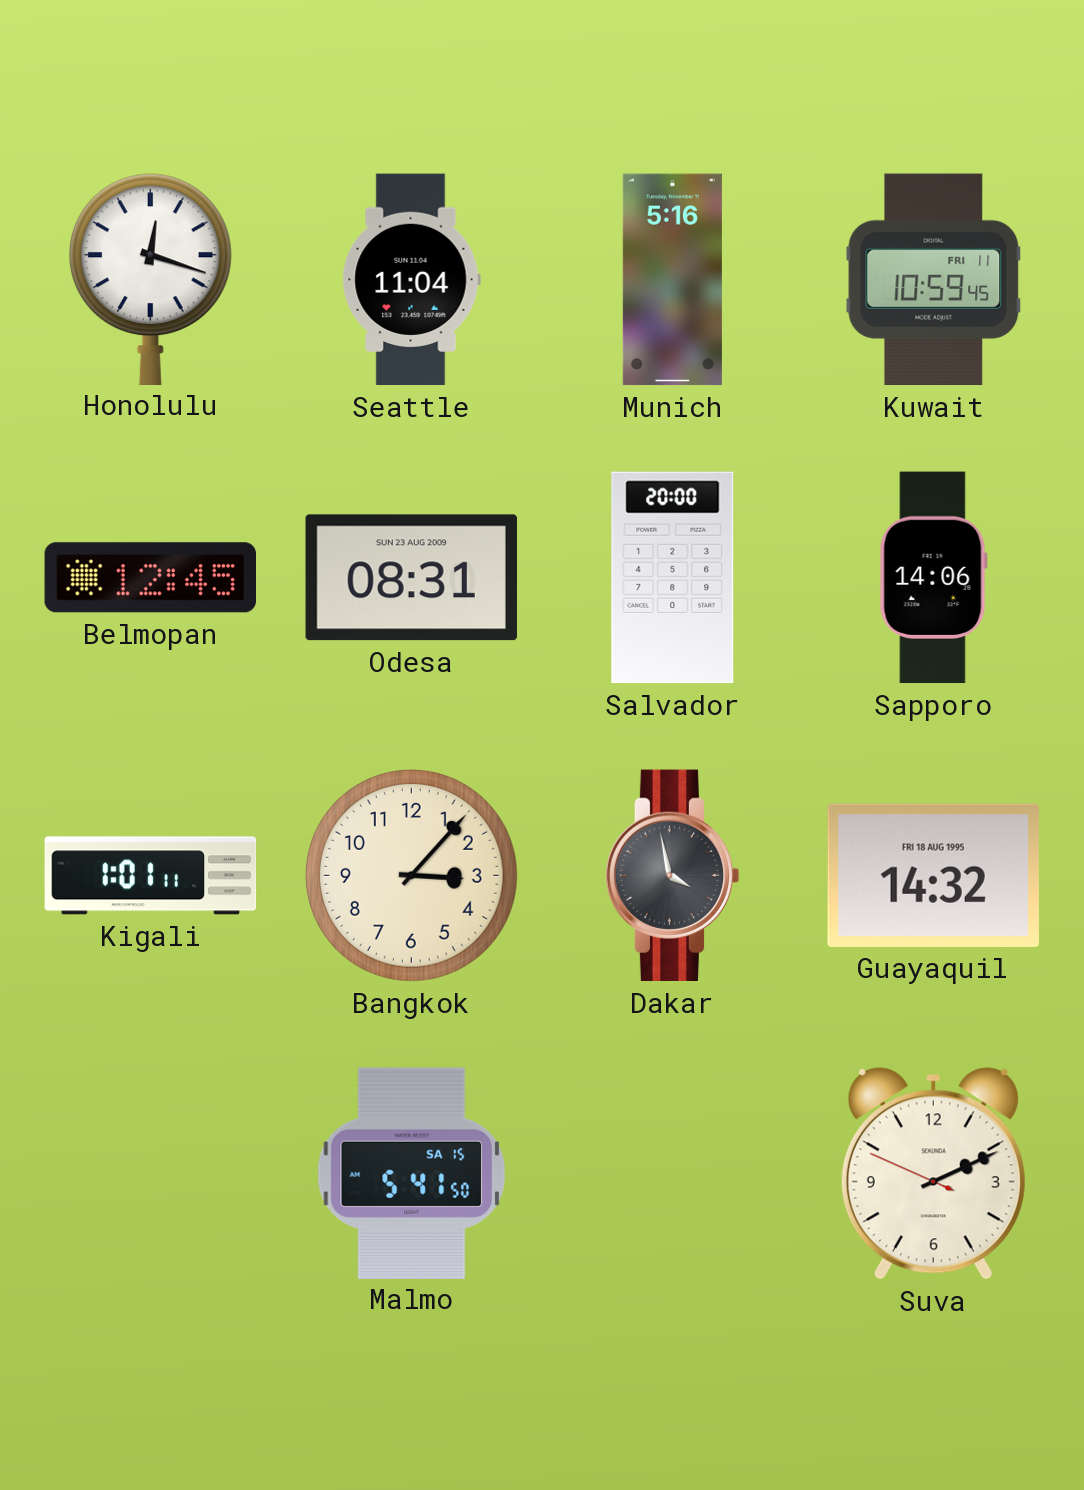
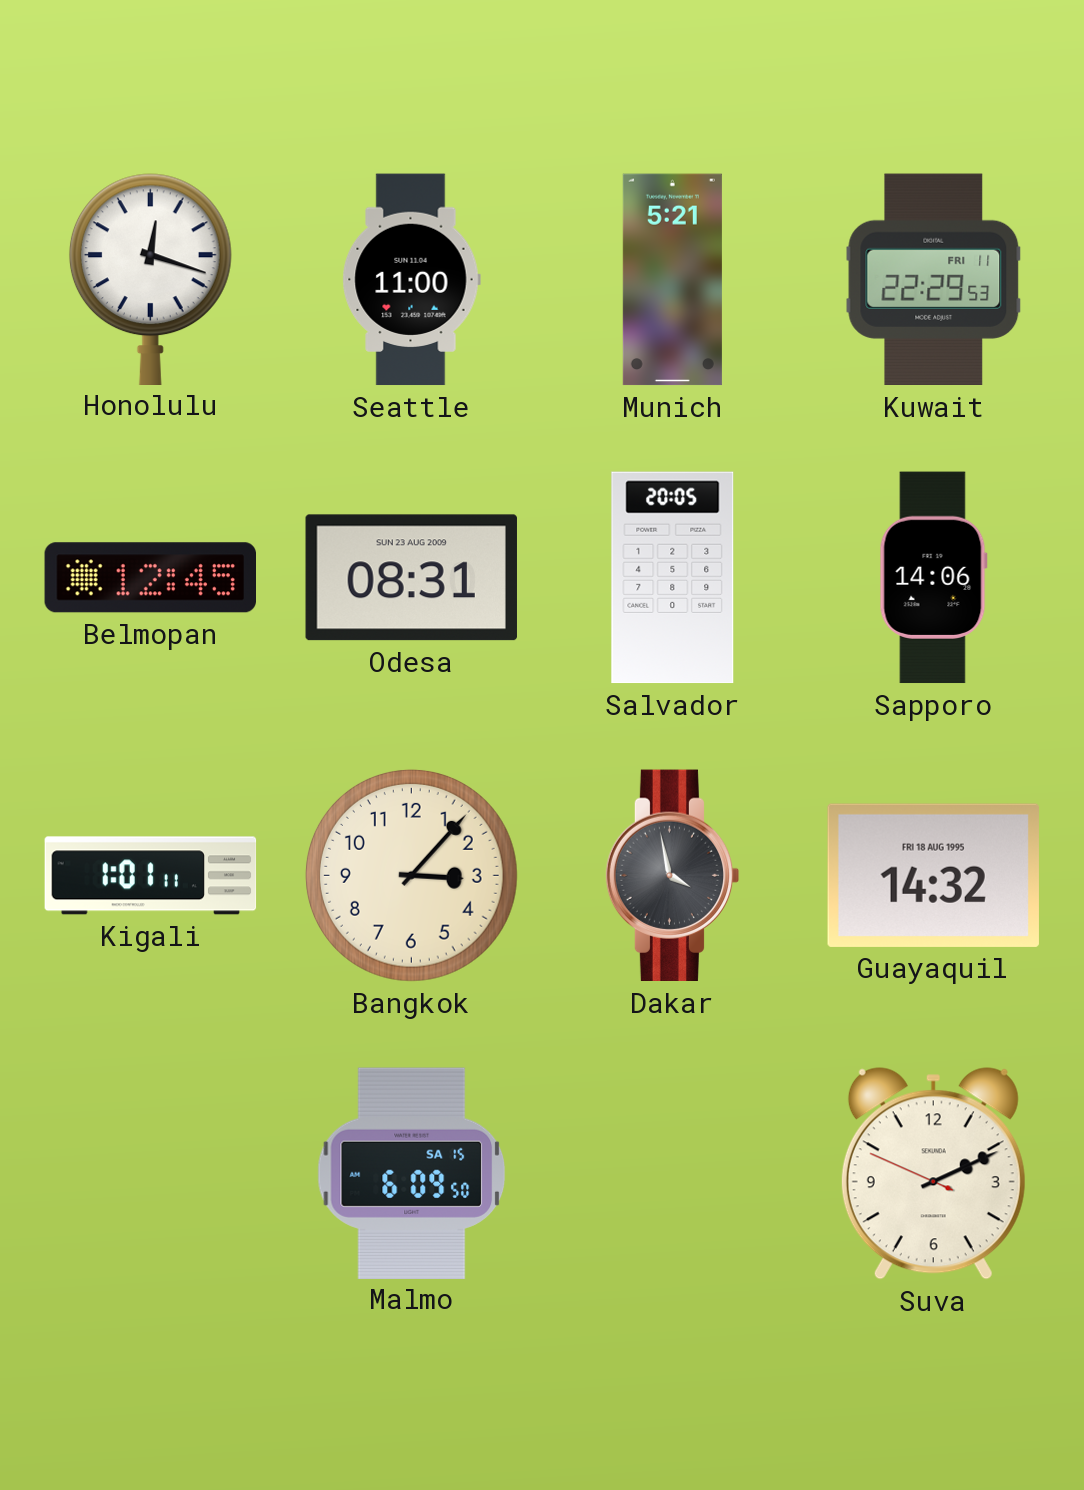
Seattle: 11:04 -> 11:00
Munich: 5:16 -> 5:21
Kuwait: 10:59 -> 22:29
Salvador: 20:00 -> 20:05
Malmo: 5:41 -> 6:09
